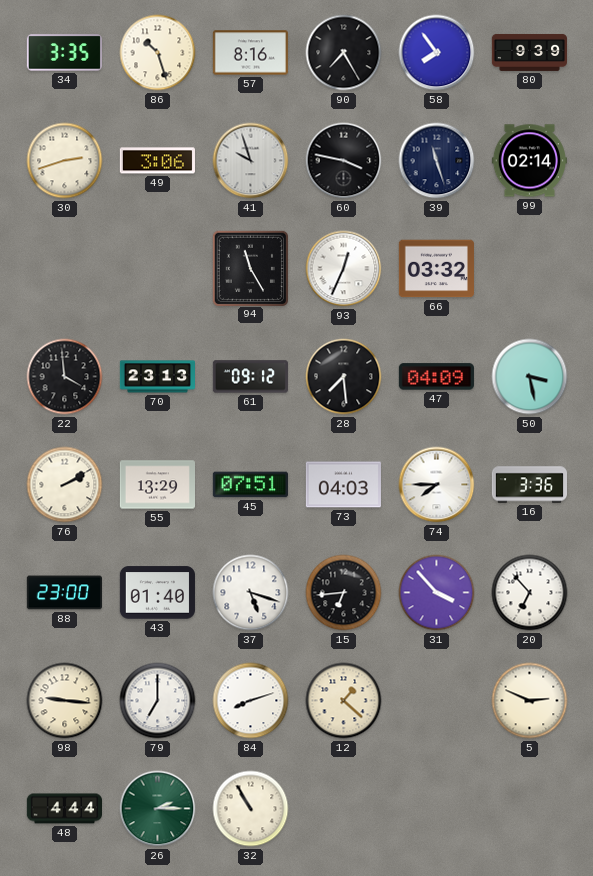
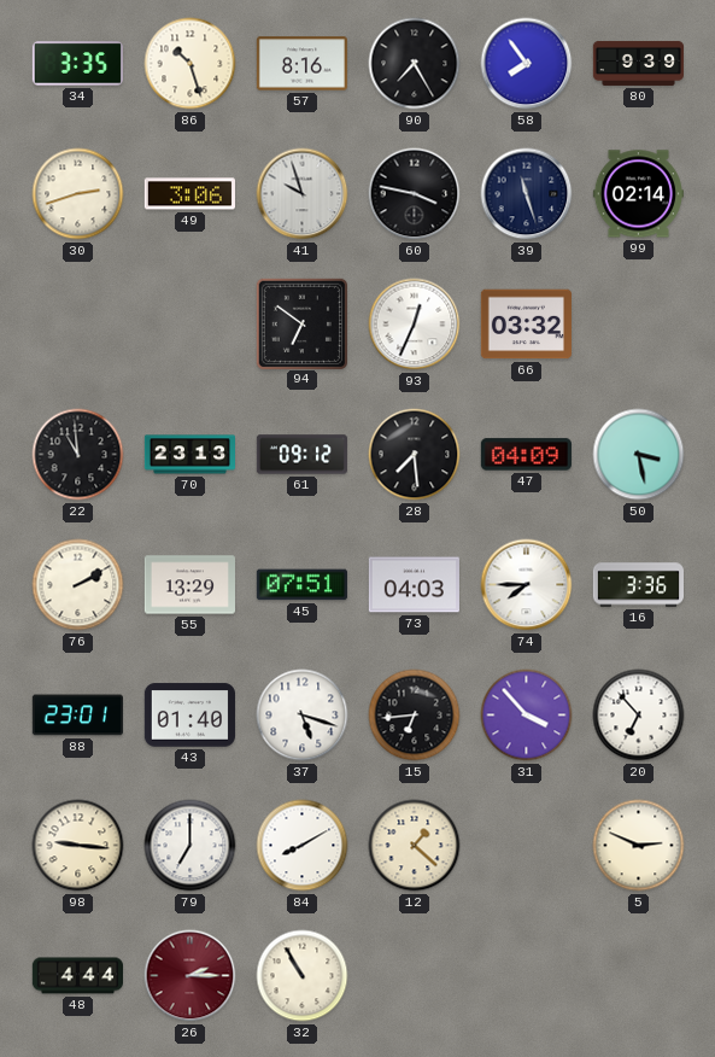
94: 11:25 -> 6:51
22: 3:59 -> 10:59
88: 23:00 -> 23:01
84: 8:12 -> 8:10
26 dial: green -> burgundy
